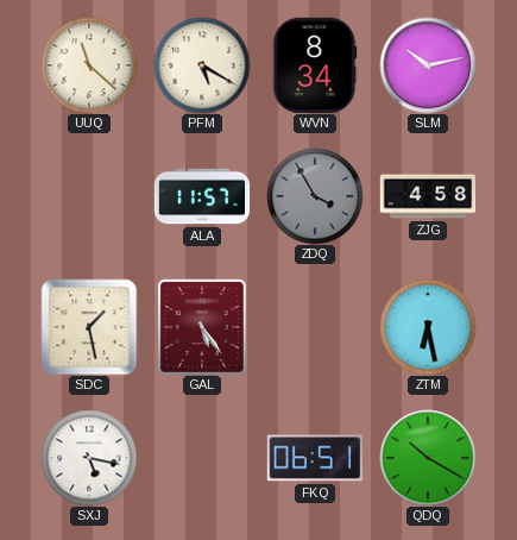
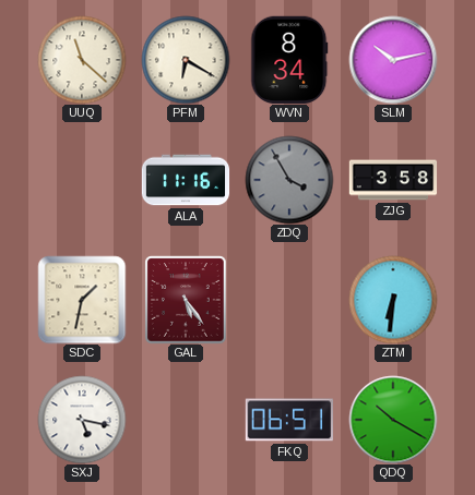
PFM: 5:20 -> 6:20
ALA: 11:57 -> 11:16
ZJG: 4:58 -> 3:58
SDC: 1:28 -> 1:32
ZTM: 6:28 -> 6:31
